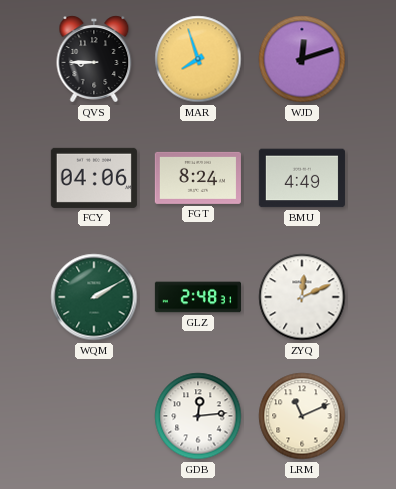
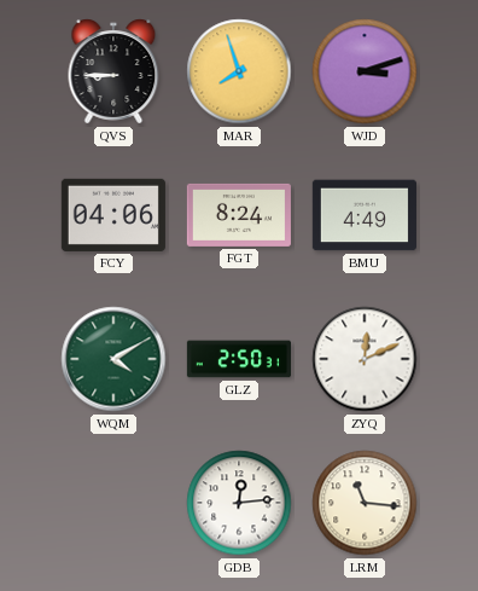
WJD: 12:12 -> 3:12
WQM: 2:10 -> 4:10
GLZ: 2:48 -> 2:50
LRM: 11:11 -> 11:16
